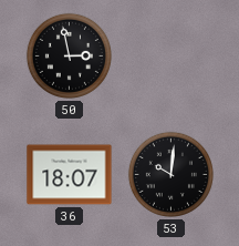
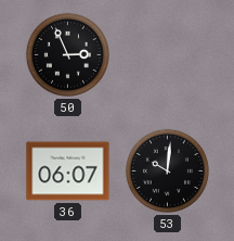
50: 2:58 -> 2:56
36: 18:07 -> 06:07
